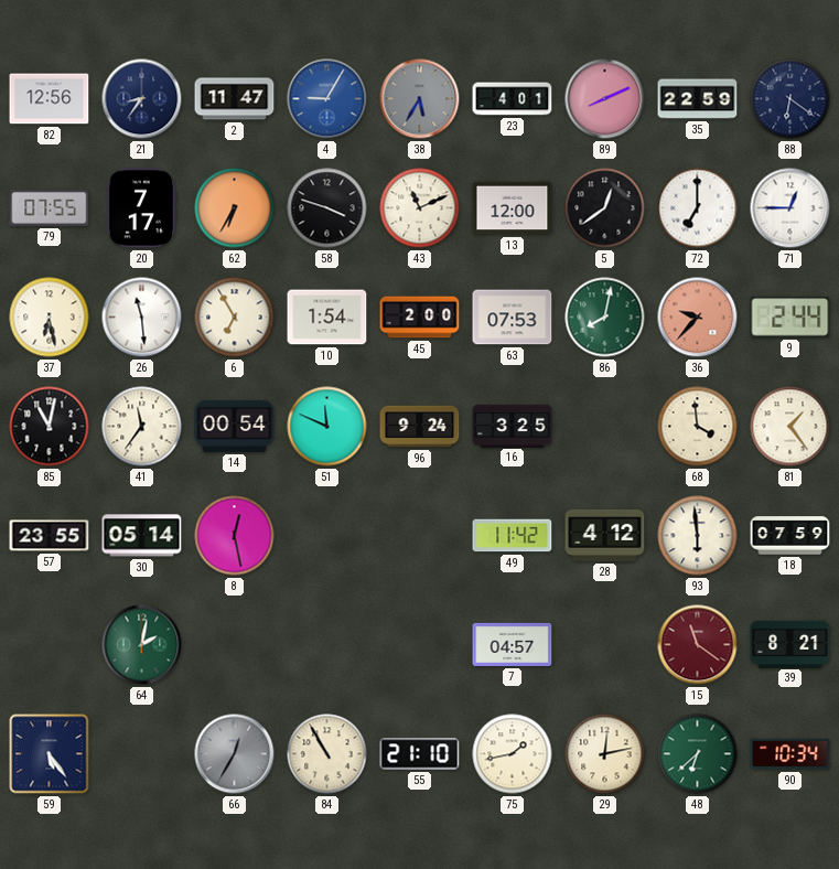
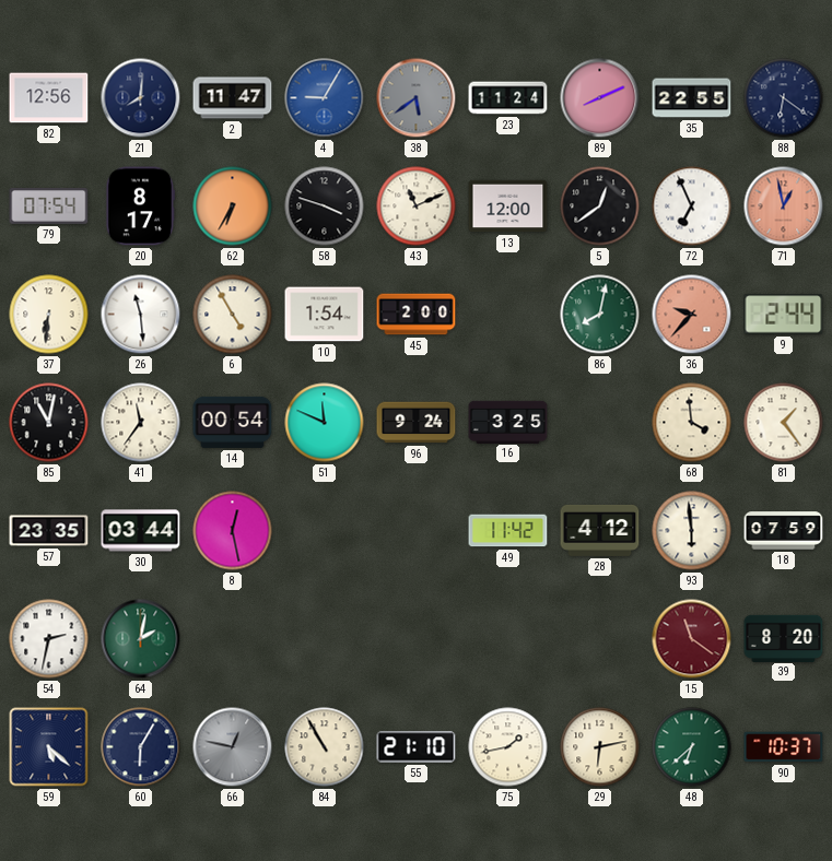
21: 8:36 -> 8:01
38: 5:35 -> 5:39
23: 4:01 -> 11:24
35: 22:59 -> 22:55
79: 07:55 -> 07:54
20: 7:17 -> 8:17
72: 7:00 -> 6:56
71: 12:45 -> 12:58
71 dial: white -> salmon
37: 6:28 -> 6:31
6: 6:55 -> 4:55
63: 07:53 -> none
57: 23:55 -> 23:35
30: 05:14 -> 03:44
54: none -> 2:32
7: 04:57 -> none
39: 8:21 -> 8:20
59: 5:24 -> 5:22
60: none -> 6:05
66: 12:35 -> 12:47
29: 12:13 -> 6:13
90: 10:34 -> 10:37
